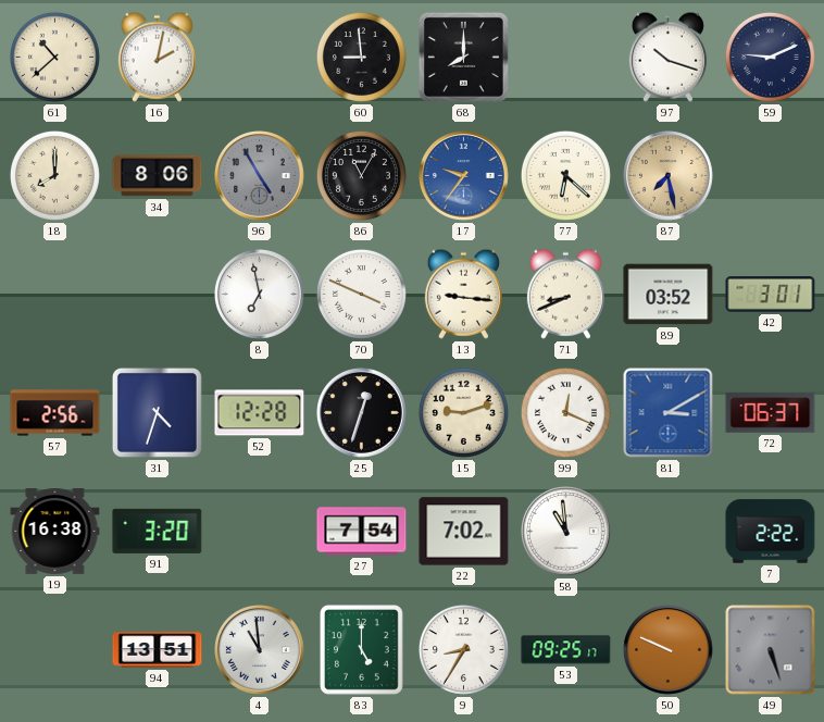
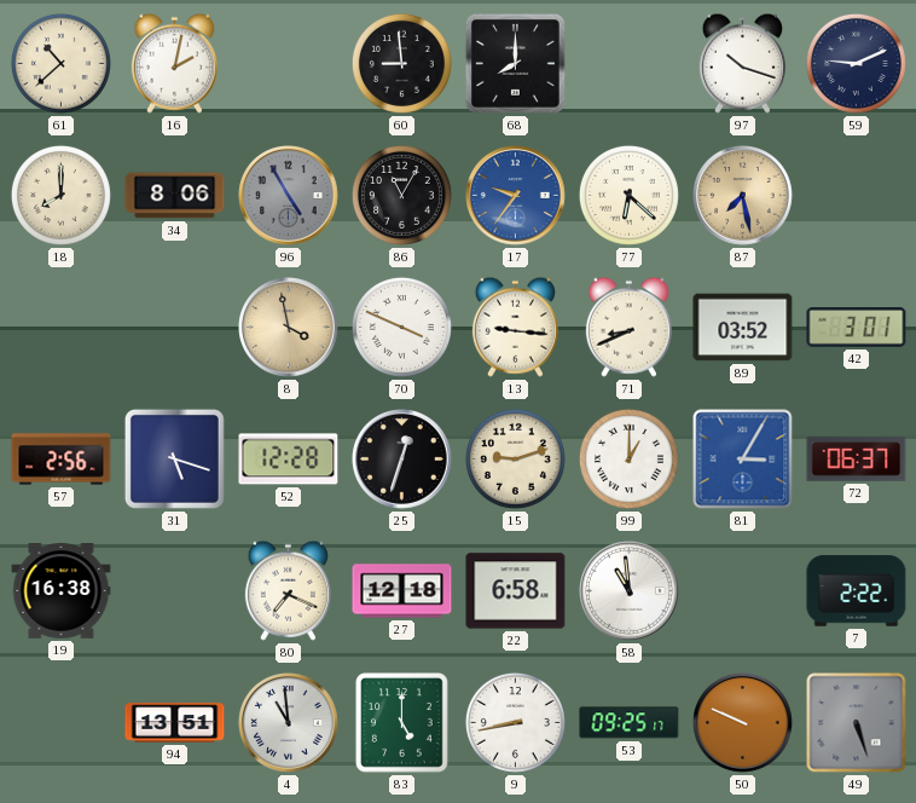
8: 6:58 -> 3:58
8 dial: white -> champagne
31: 4:33 -> 5:18
99: 12:19 -> 1:00
81: 3:10 -> 3:05
91: 3:20 -> none
80: none -> 7:19
27: 7:54 -> 12:18
22: 7:02 -> 6:58
9: 8:35 -> 8:43
